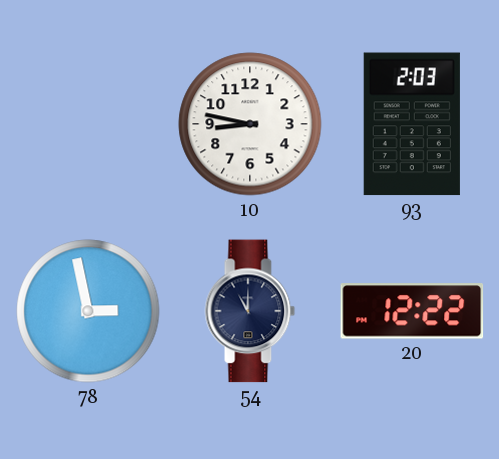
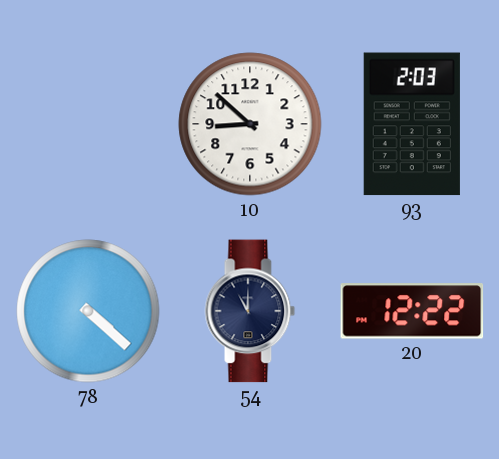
10: 8:47 -> 8:52
78: 2:58 -> 4:22
